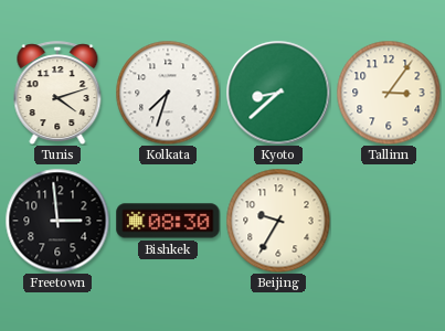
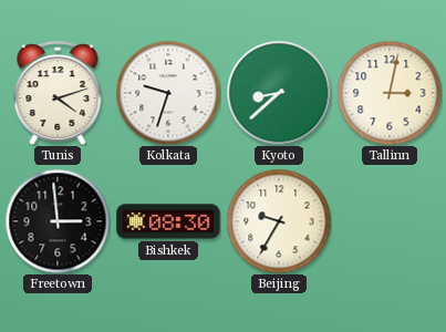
Kolkata: 7:33 -> 9:33
Tallinn: 3:06 -> 3:02
